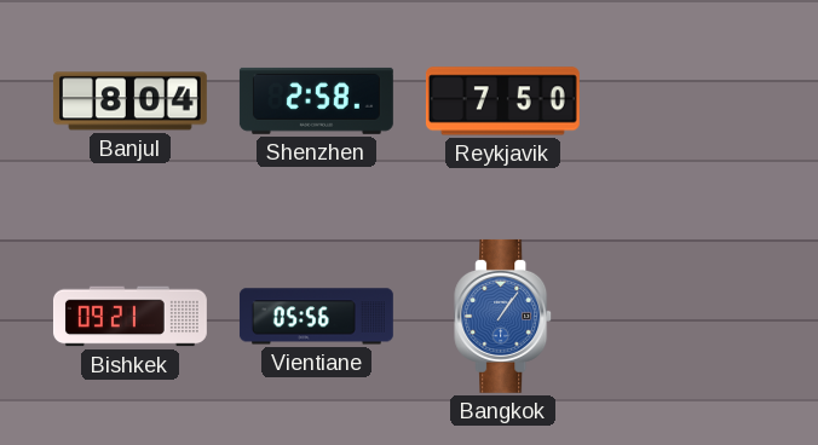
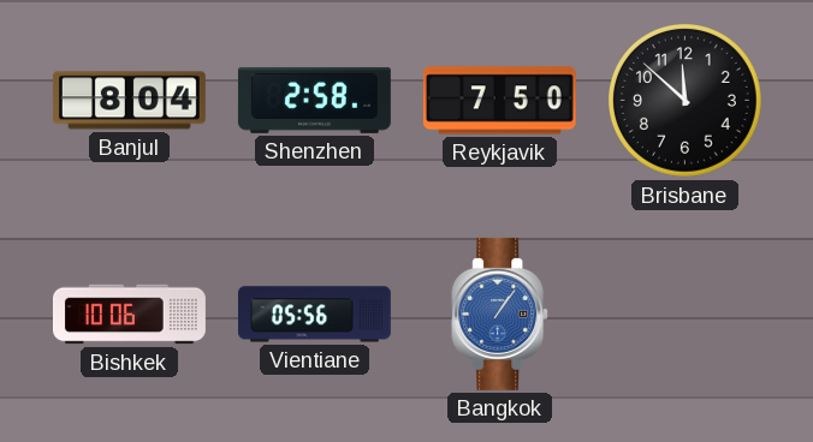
Brisbane: none -> 11:52
Bishkek: 09:21 -> 10:06
